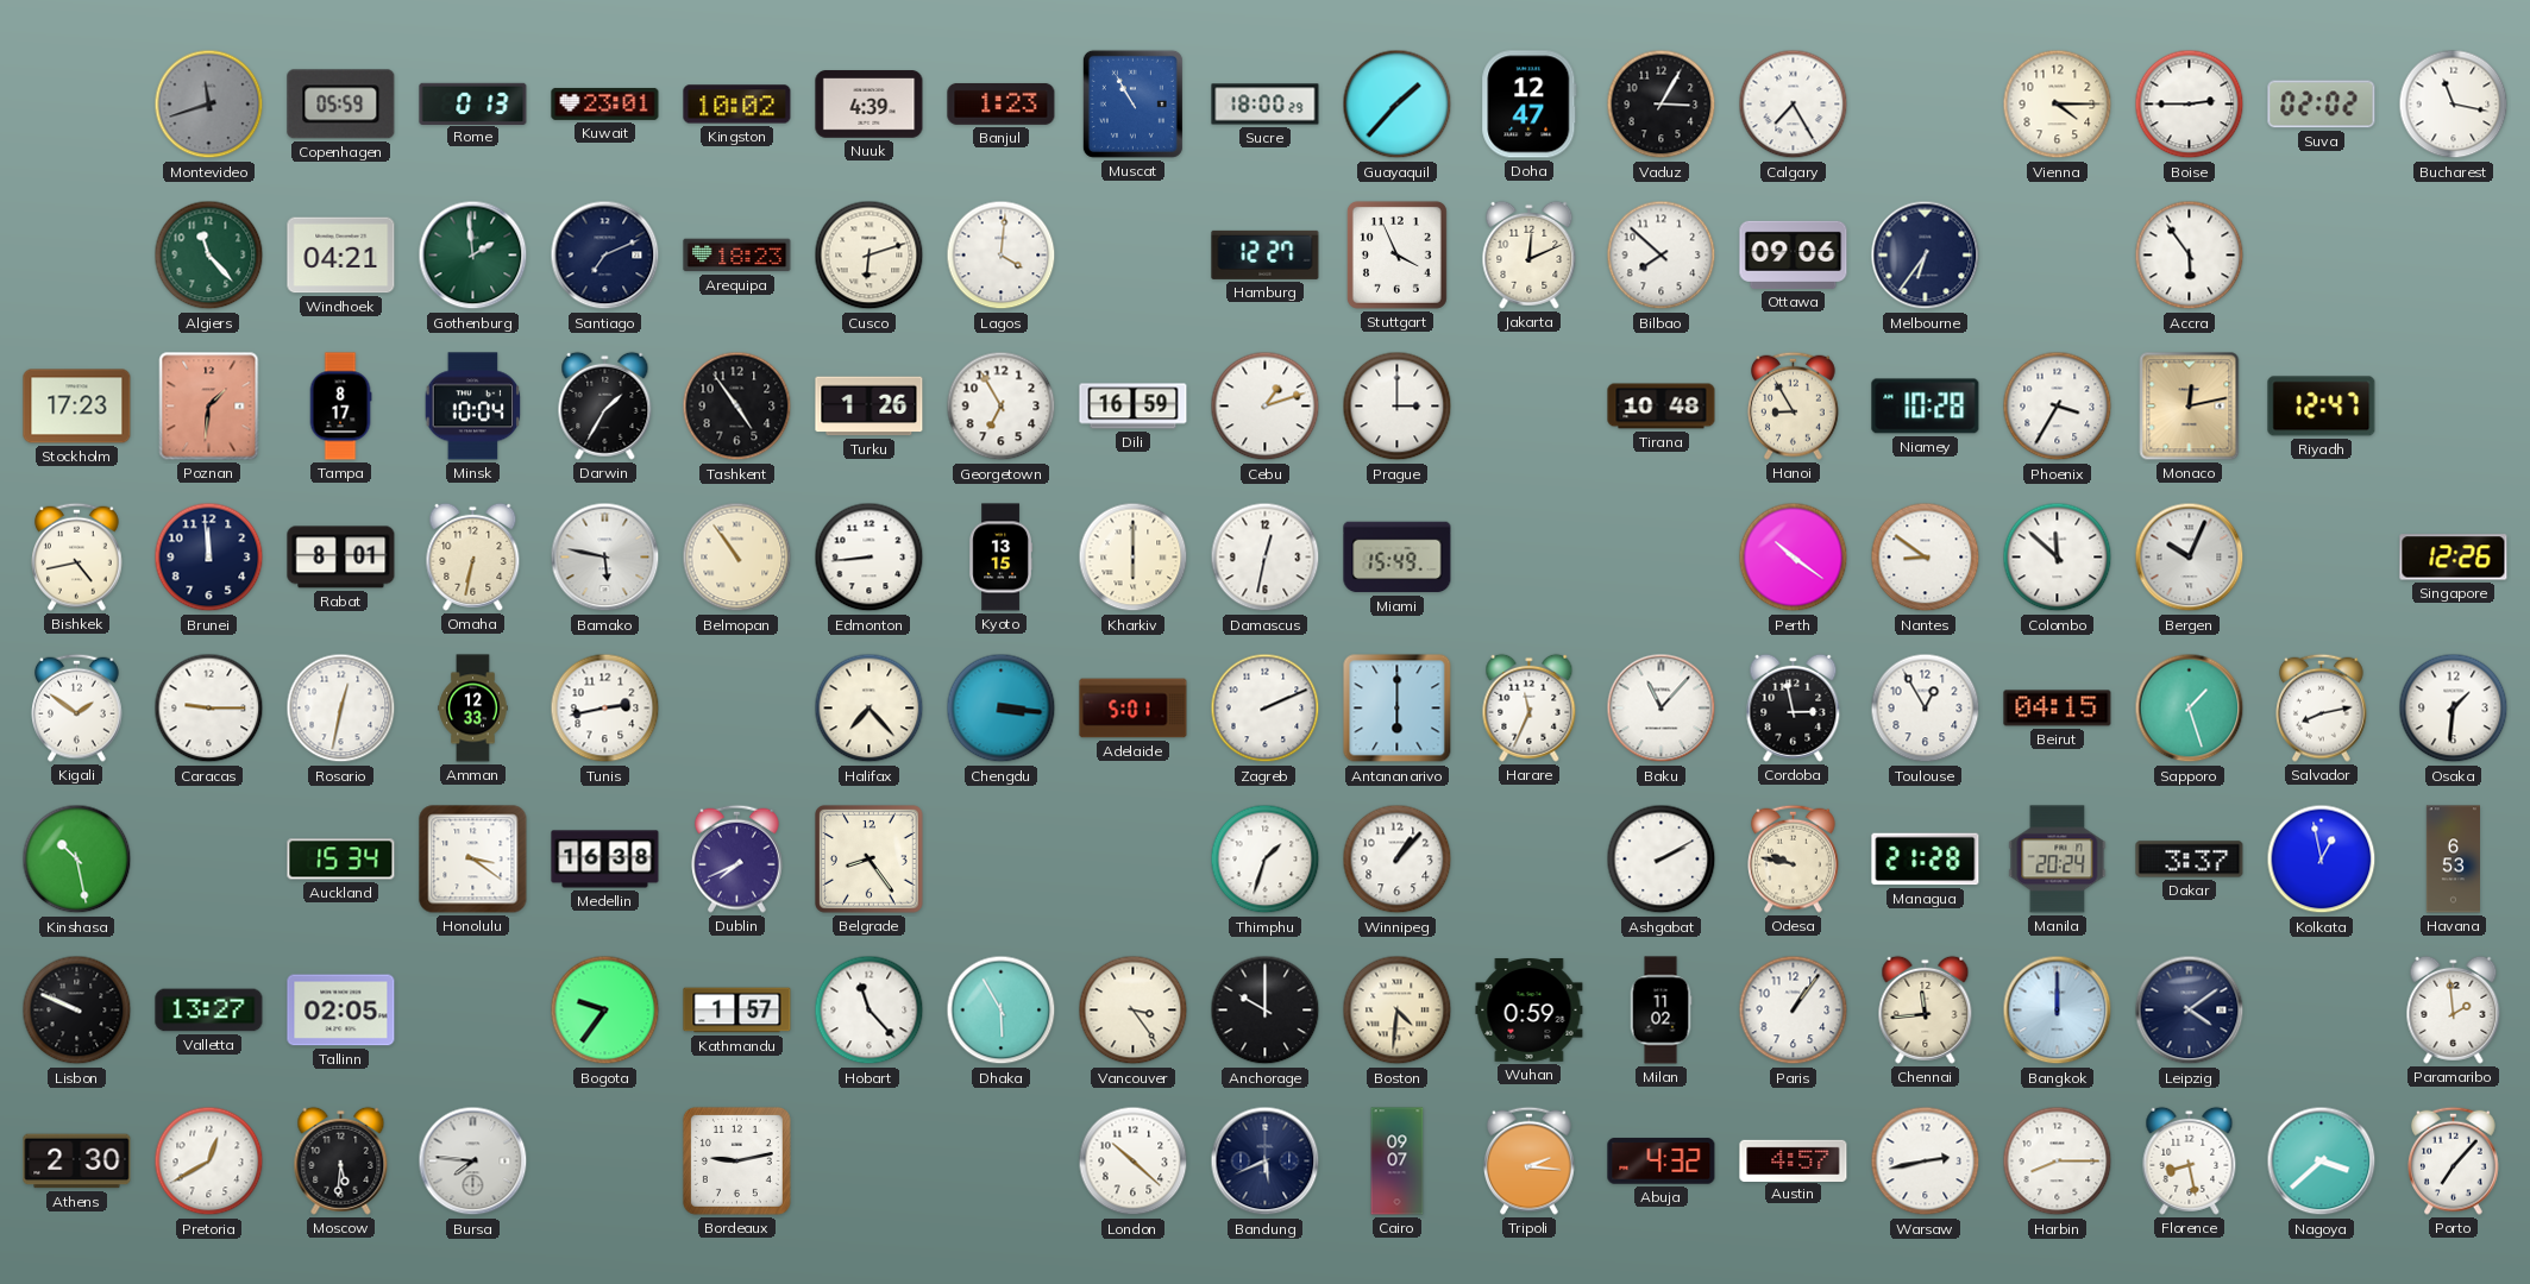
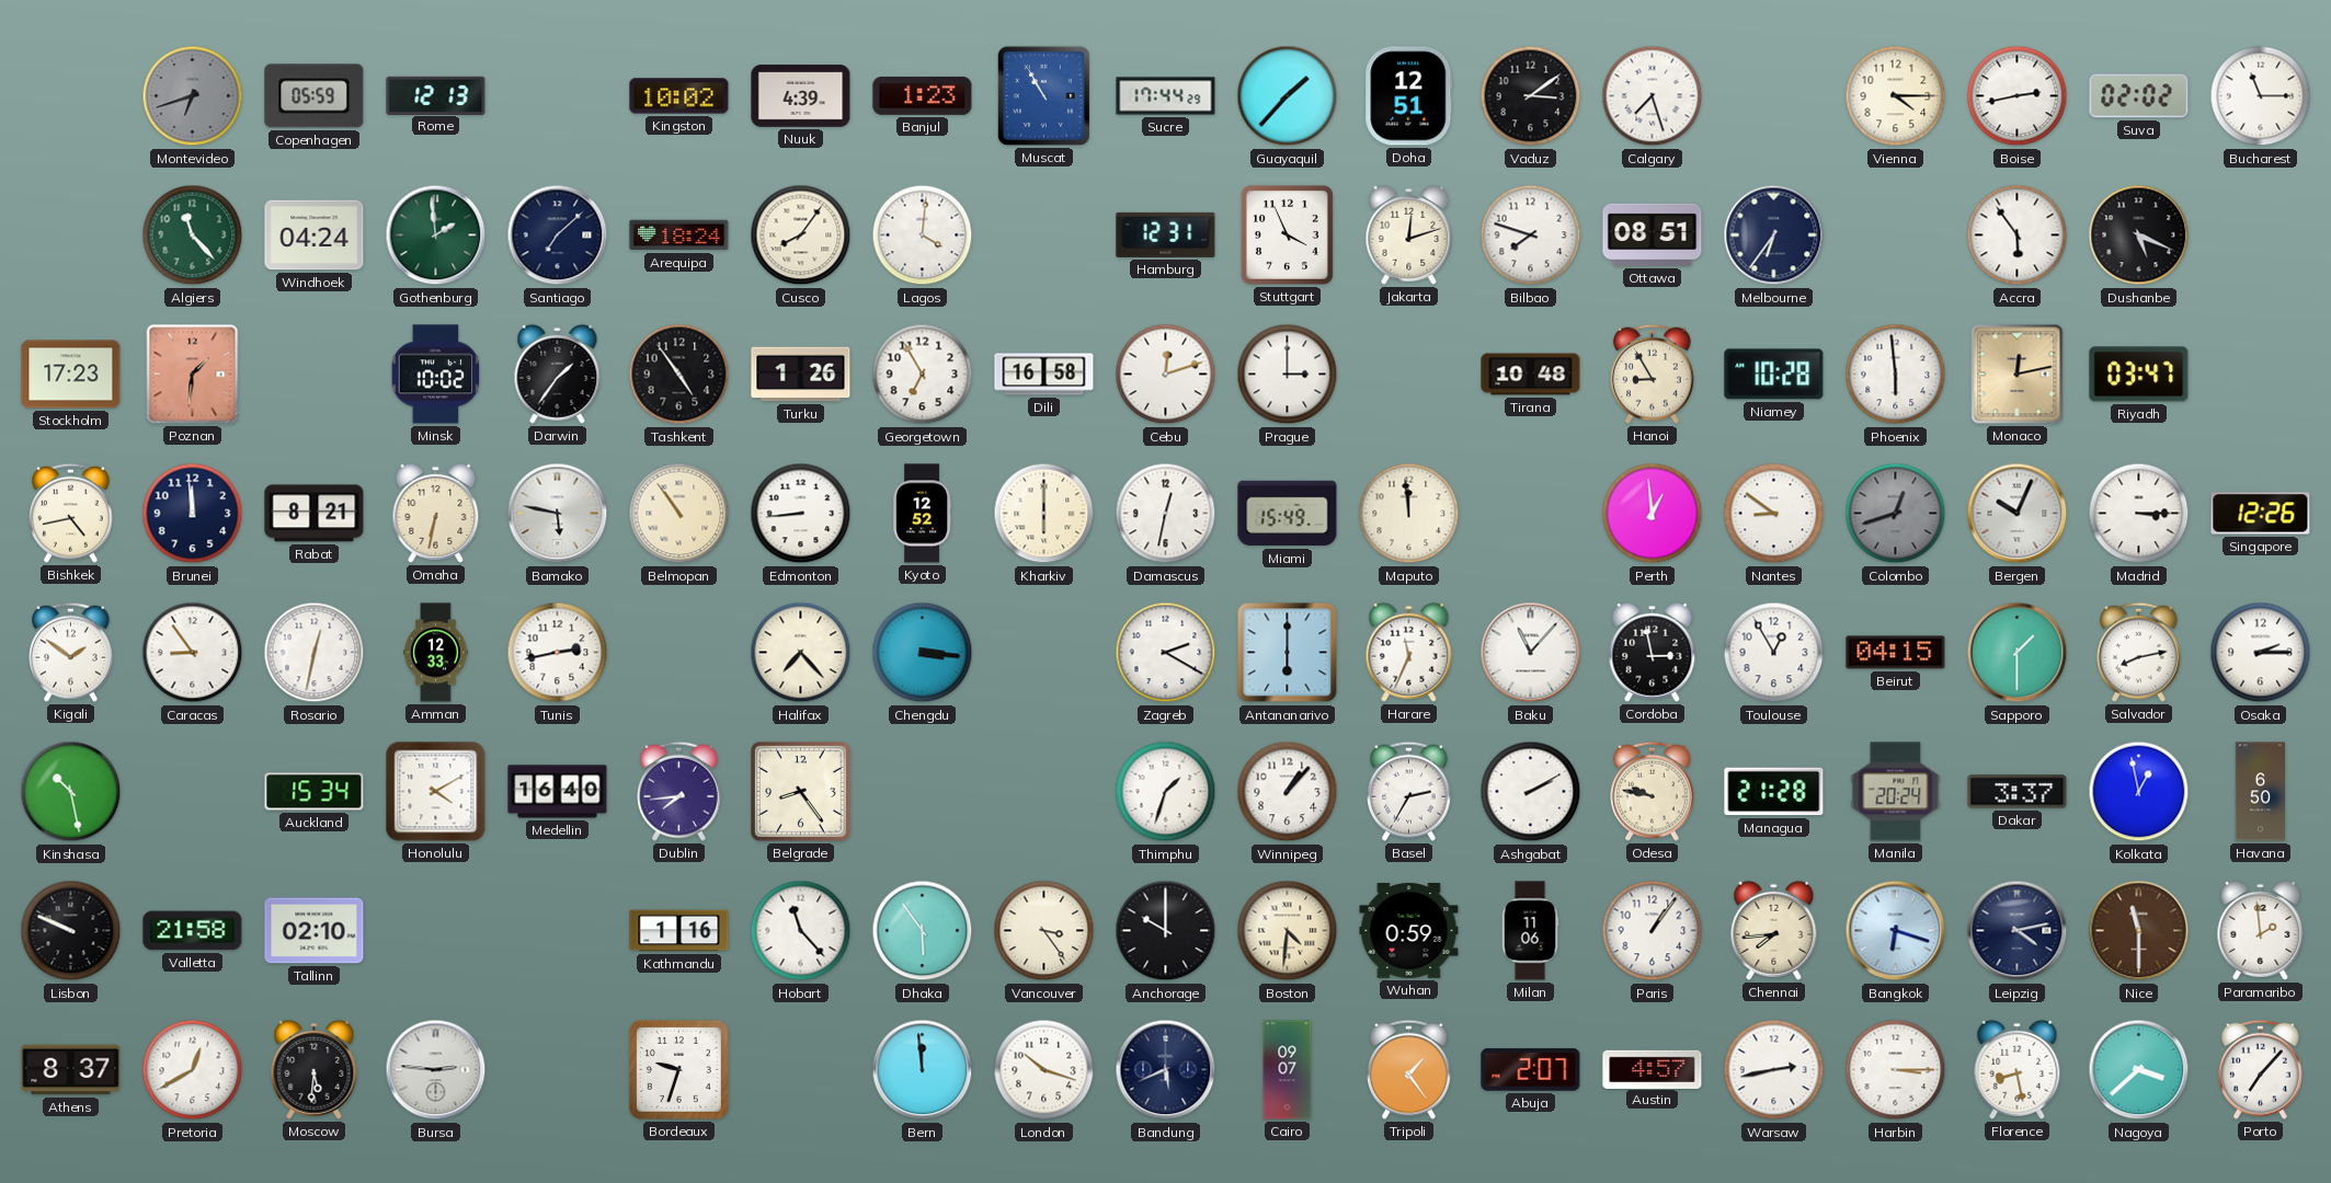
Montevideo: 11:42 -> 6:42
Rome: 0:13 -> 12:13
Kuwait: 23:01 -> none
Sucre: 18:00 -> 17:44
Doha: 12:47 -> 12:51
Vaduz: 3:05 -> 3:09
Calgary: 7:25 -> 7:27
Boise: 2:45 -> 2:43
Bucharest: 11:17 -> 11:15
Windhoek: 04:21 -> 04:24
Santiago: 7:11 -> 7:08
Arequipa: 18:23 -> 18:24
Cusco: 6:12 -> 8:06
Hamburg: 12:27 -> 12:31
Jakarta: 12:11 -> 12:12
Bilbao: 7:52 -> 7:48
Ottawa: 09:06 -> 08:51
Dushanbe: none -> 5:19
Tampa: 8:17 -> none
Minsk: 10:04 -> 10:02
Darwin: 1:35 -> 1:36
Dili: 16:59 -> 16:58
Cebu: 1:12 -> 12:12
Phoenix: 3:35 -> 5:59
Riyadh: 12:47 -> 03:47
Rabat: 8:01 -> 8:21
Kyoto: 13:15 -> 12:52
Maputo: none -> 11:59
Perth: 10:21 -> 12:59
Colombo: 11:52 -> 12:42
Colombo dial: white -> grey
Madrid: none -> 3:15
Caracas: 9:15 -> 8:54
Adelaide: 5:01 -> none
Zagreb: 2:11 -> 2:20
Sapporo: 1:27 -> 1:30
Osaka: 1:31 -> 2:15
Honolulu: 3:21 -> 4:10
Medellin: 16:38 -> 16:40
Dublin: 7:41 -> 7:44
Basel: none -> 2:35
Havana: 6:53 -> 6:50
Valletta: 13:27 -> 21:58
Tallinn: 02:05 -> 02:10
Bogota: 9:36 -> none
Kathmandu: 1:57 -> 1:16
Dhaka: 5:55 -> 5:54
Milan: 11:02 -> 11:06
Chennai: 11:44 -> 7:44
Bangkok: 12:00 -> 6:18
Leipzig: 4:09 -> 4:13
Nice: none -> 11:30
Athens: 2:30 -> 8:37
Bursa: 7:46 -> 2:46
Bordeaux: 9:13 -> 9:33
Bern: none -> 11:59
London: 10:22 -> 10:18
Tripoli: 2:16 -> 1:24
Abuja: 4:32 -> 2:07
Harbin: 8:15 -> 3:15
